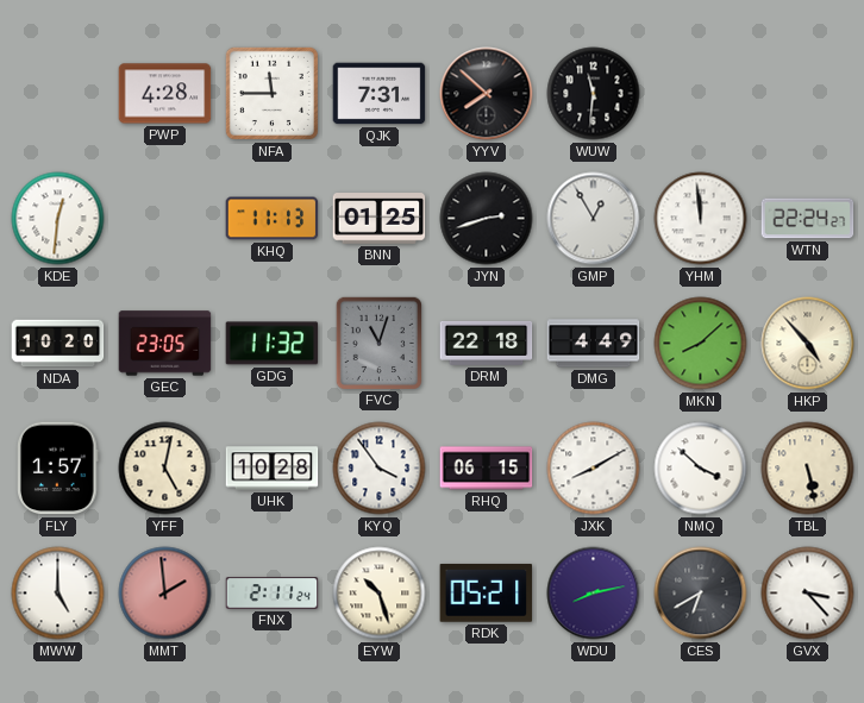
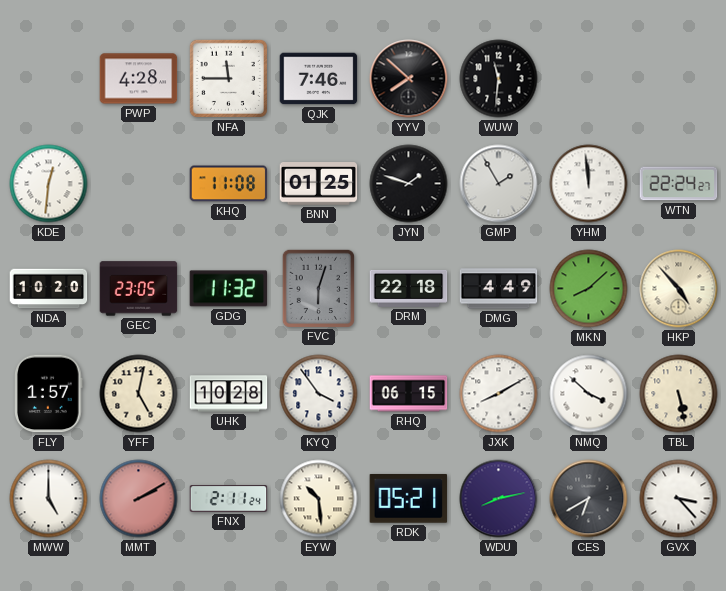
QJK: 7:31 -> 7:46
KHQ: 11:13 -> 11:08
JYN: 2:42 -> 1:48
GMP: 12:55 -> 1:55
FVC: 11:03 -> 6:03
MMT: 1:59 -> 2:10
EYW: 10:27 -> 10:29
